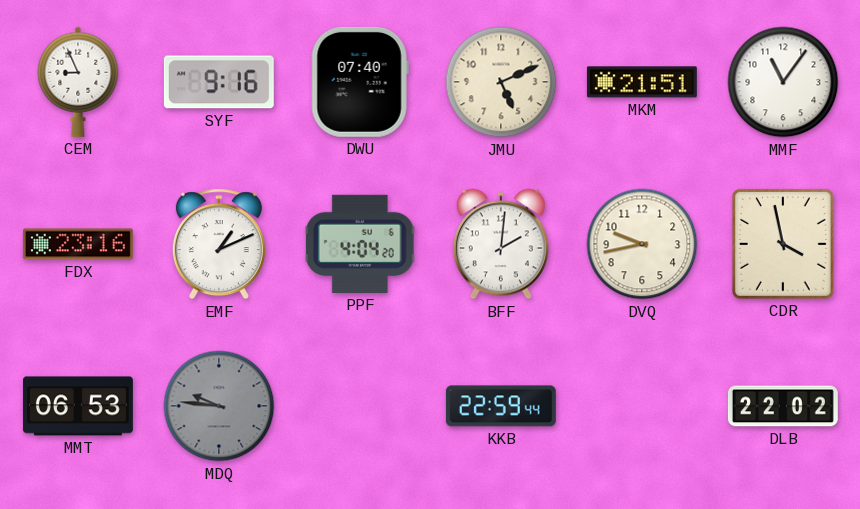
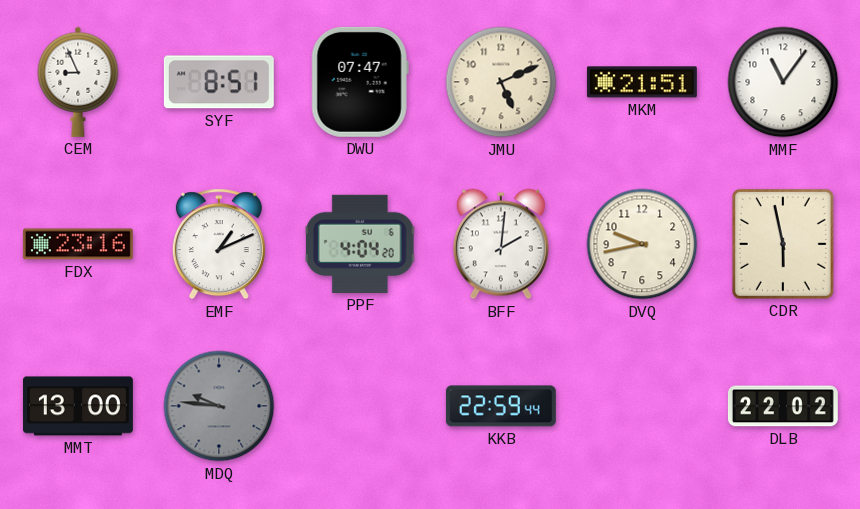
SYF: 9:16 -> 8:51
DWU: 07:40 -> 07:47
CDR: 3:58 -> 5:58
MMT: 06:53 -> 13:00
